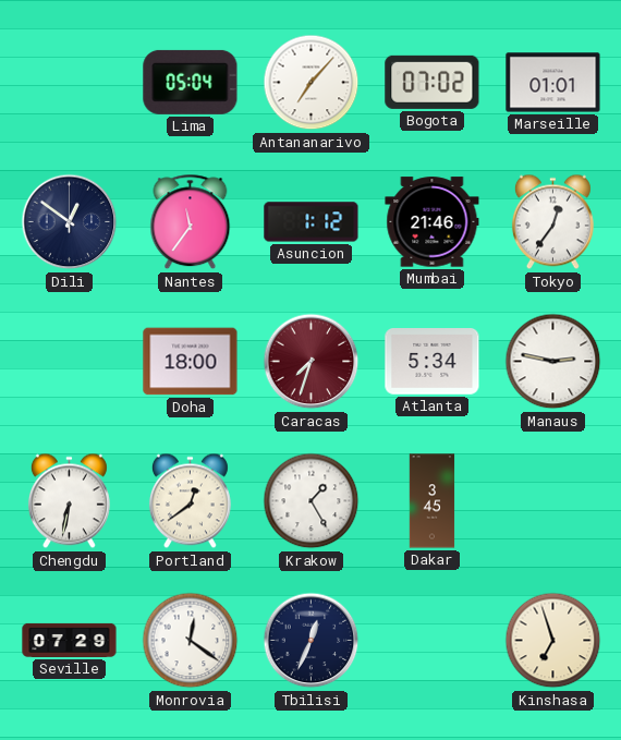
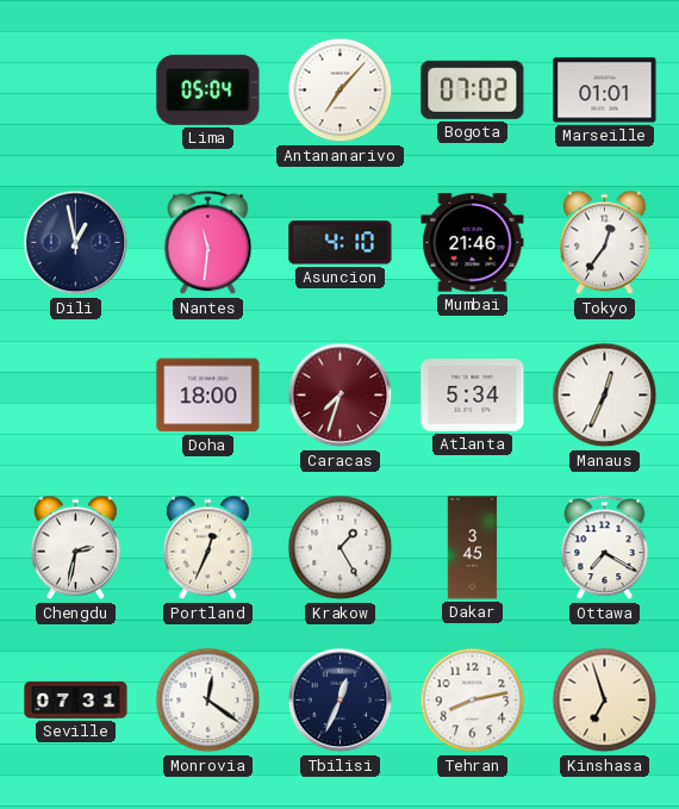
Dili: 12:51 -> 12:58
Nantes: 11:36 -> 11:31
Asuncion: 1:12 -> 4:10
Manaus: 2:47 -> 12:34
Chengdu: 6:32 -> 2:32
Portland: 12:39 -> 12:34
Ottawa: none -> 7:20
Seville: 07:29 -> 07:31
Tehran: none -> 8:13
